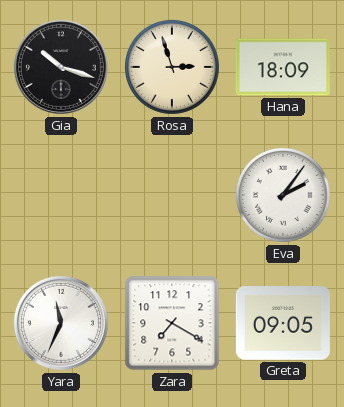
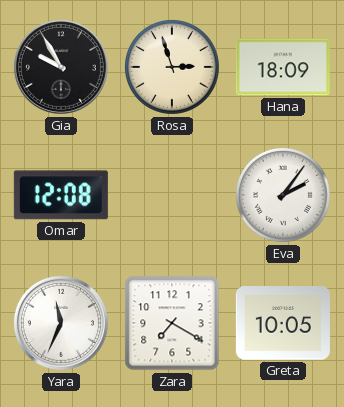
Gia: 10:18 -> 9:55
Omar: none -> 12:08
Greta: 09:05 -> 10:05
